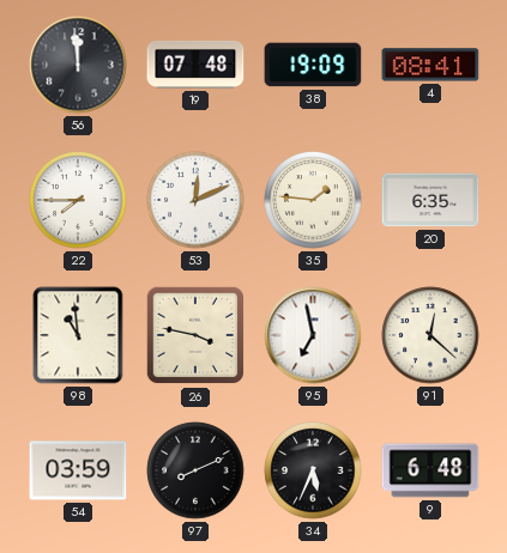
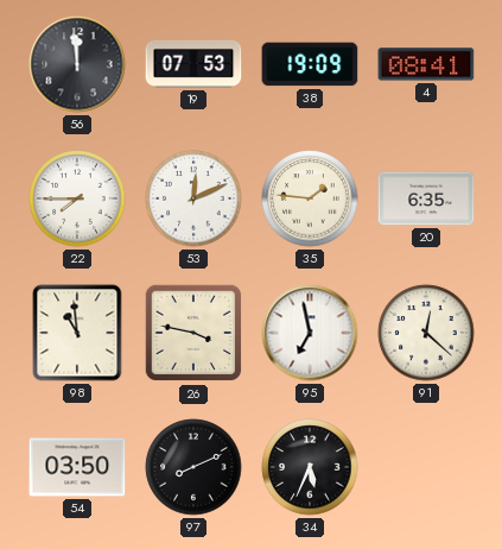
19: 07:48 -> 07:53
54: 03:59 -> 03:50
9: 6:48 -> none
